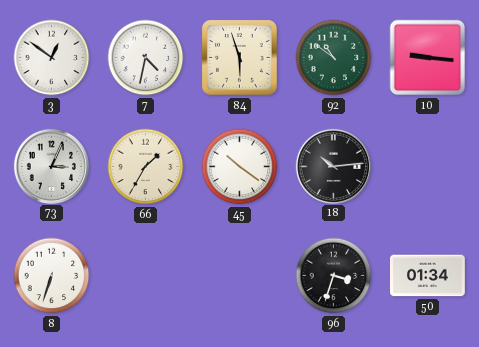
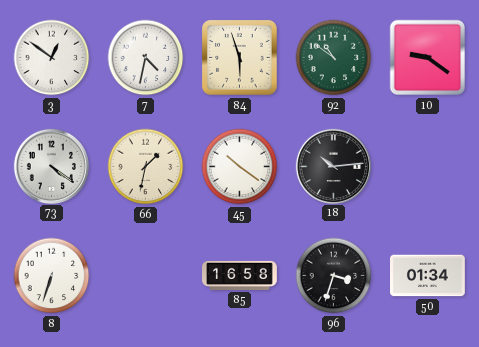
10: 9:16 -> 9:21
73: 3:04 -> 4:21
66: 1:35 -> 1:32
85: none -> 16:58
